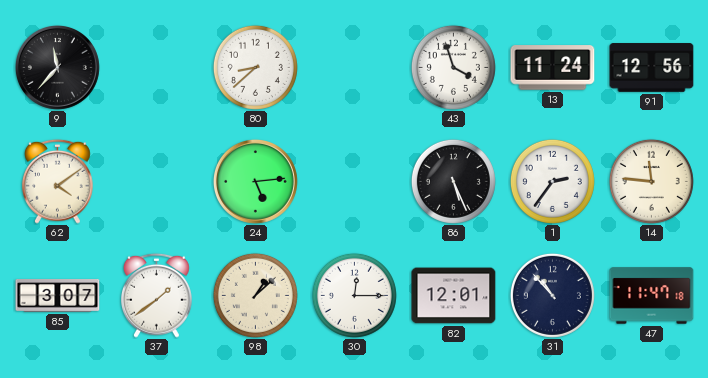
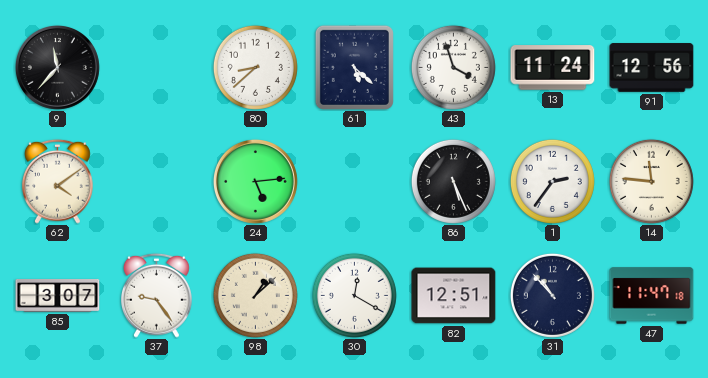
61: none -> 5:22
37: 1:39 -> 9:24
30: 12:15 -> 12:20
82: 12:01 -> 12:51
